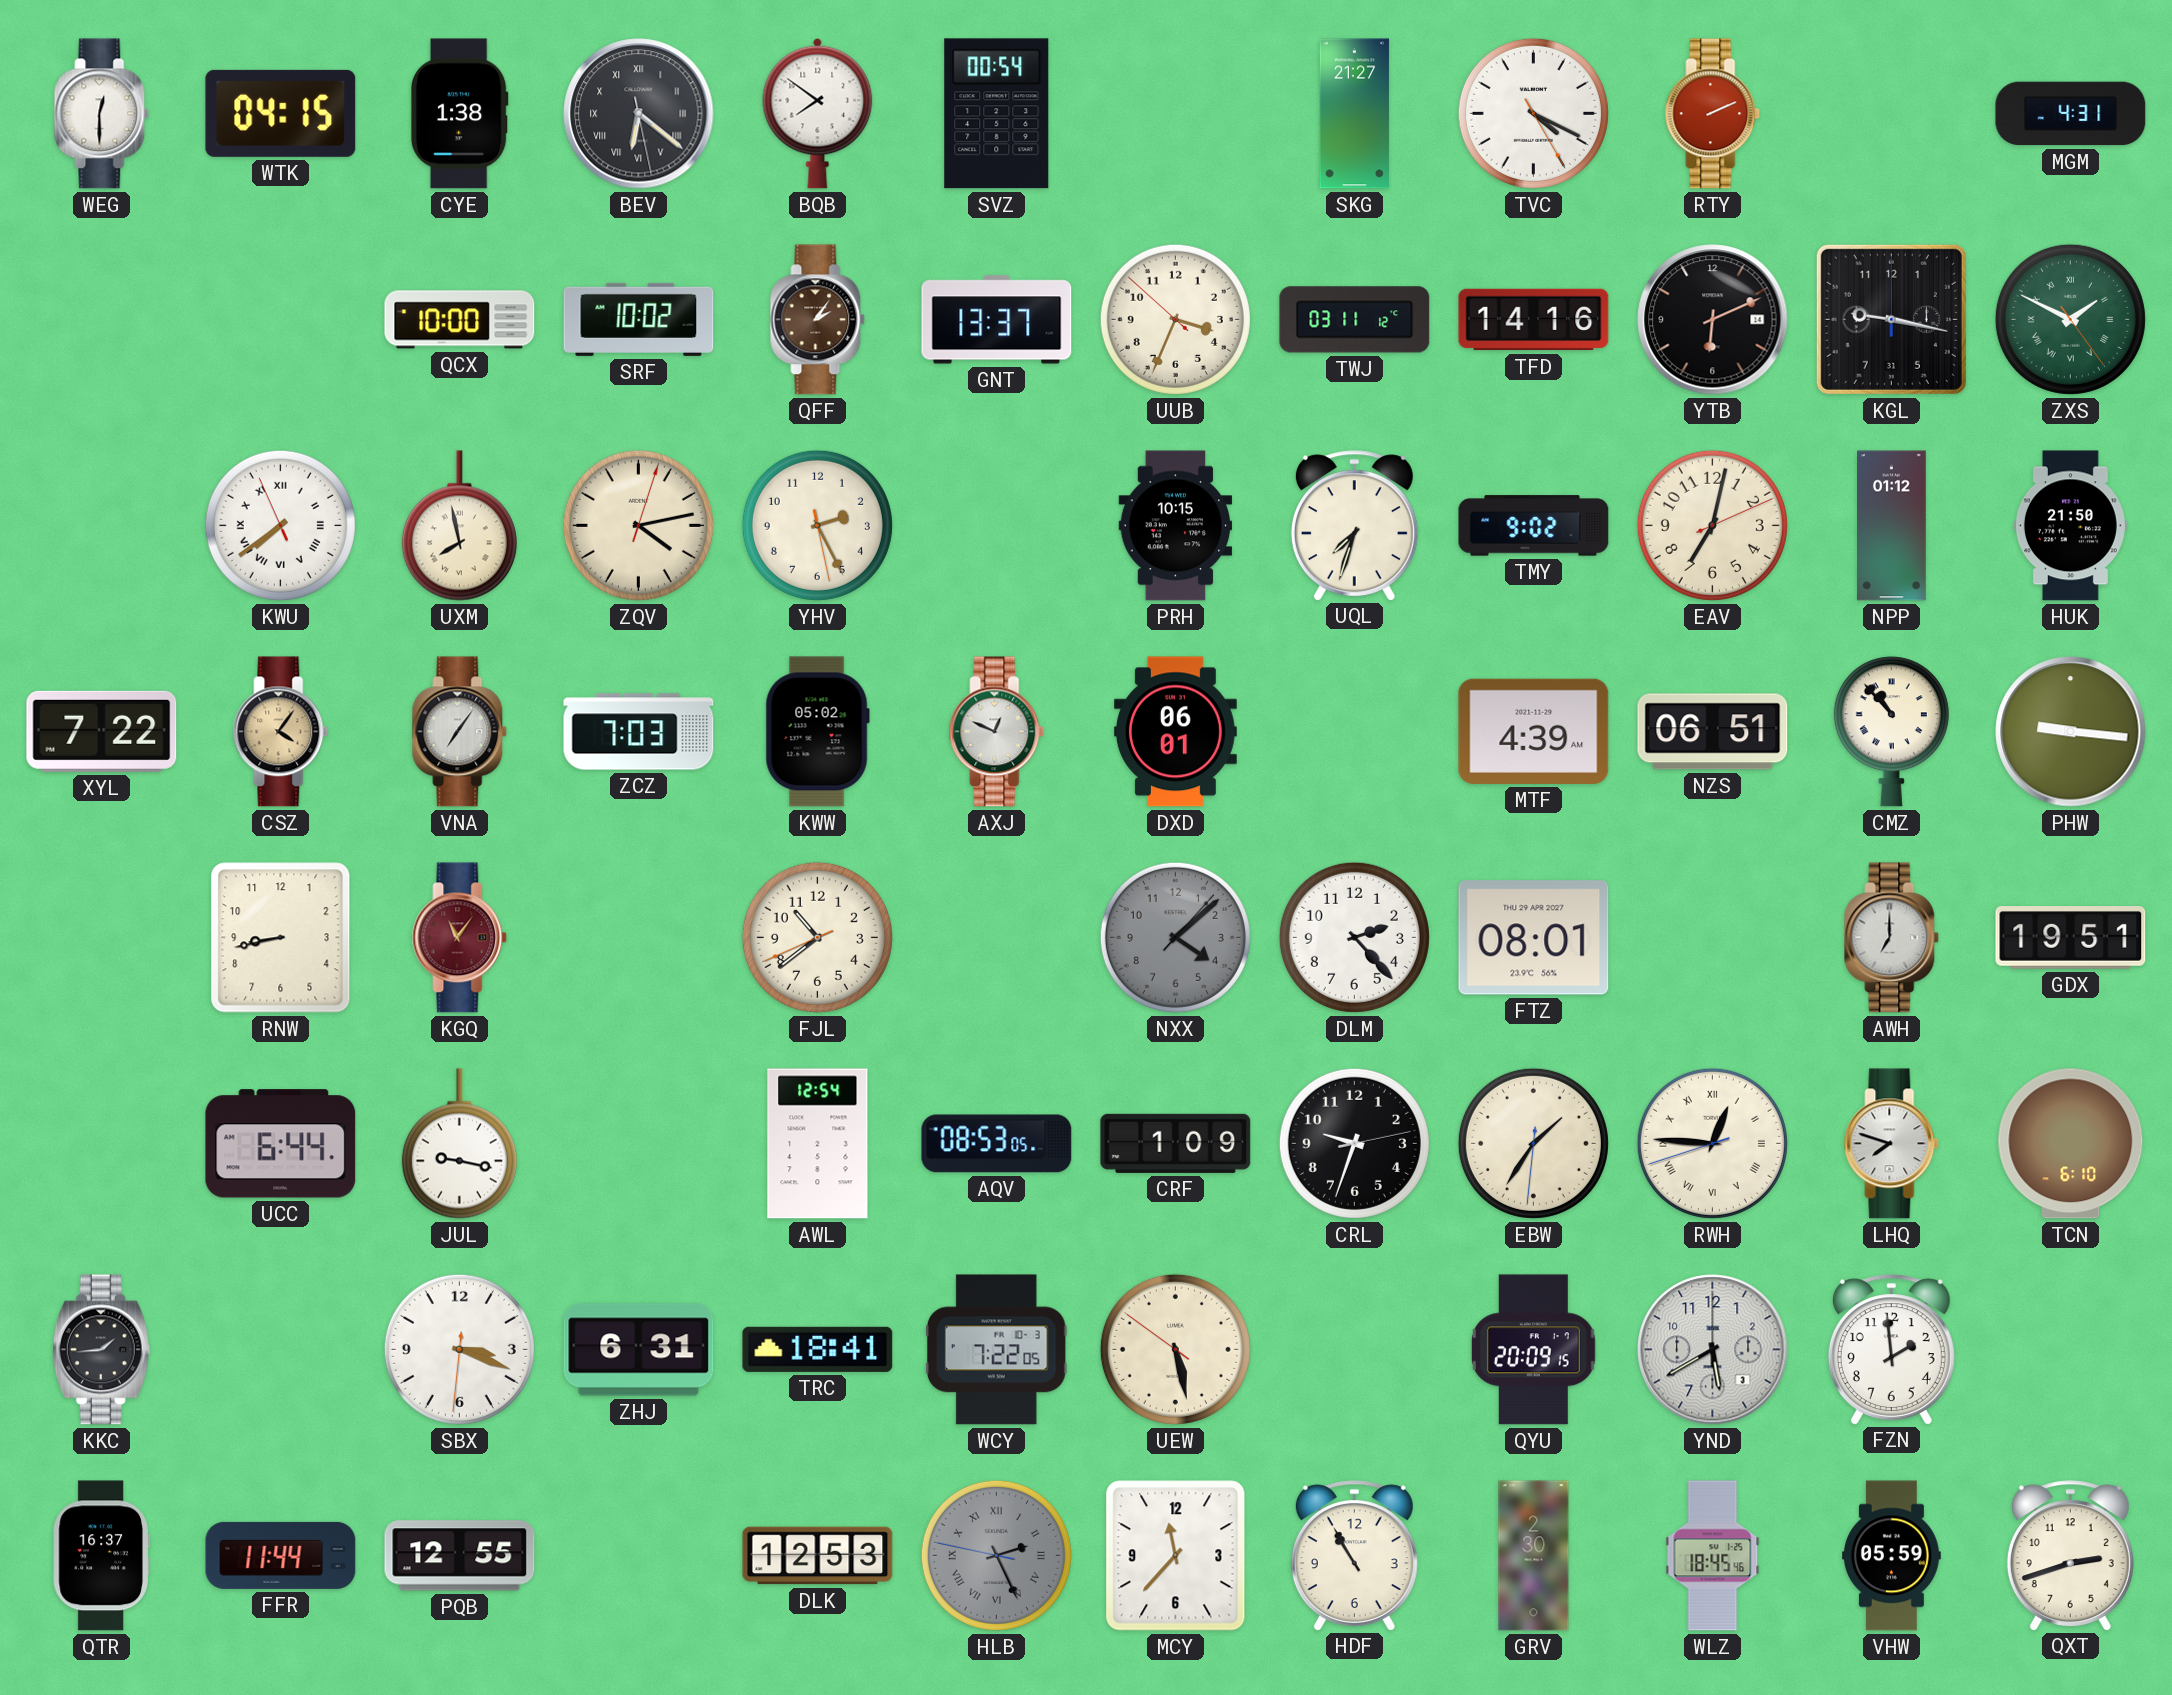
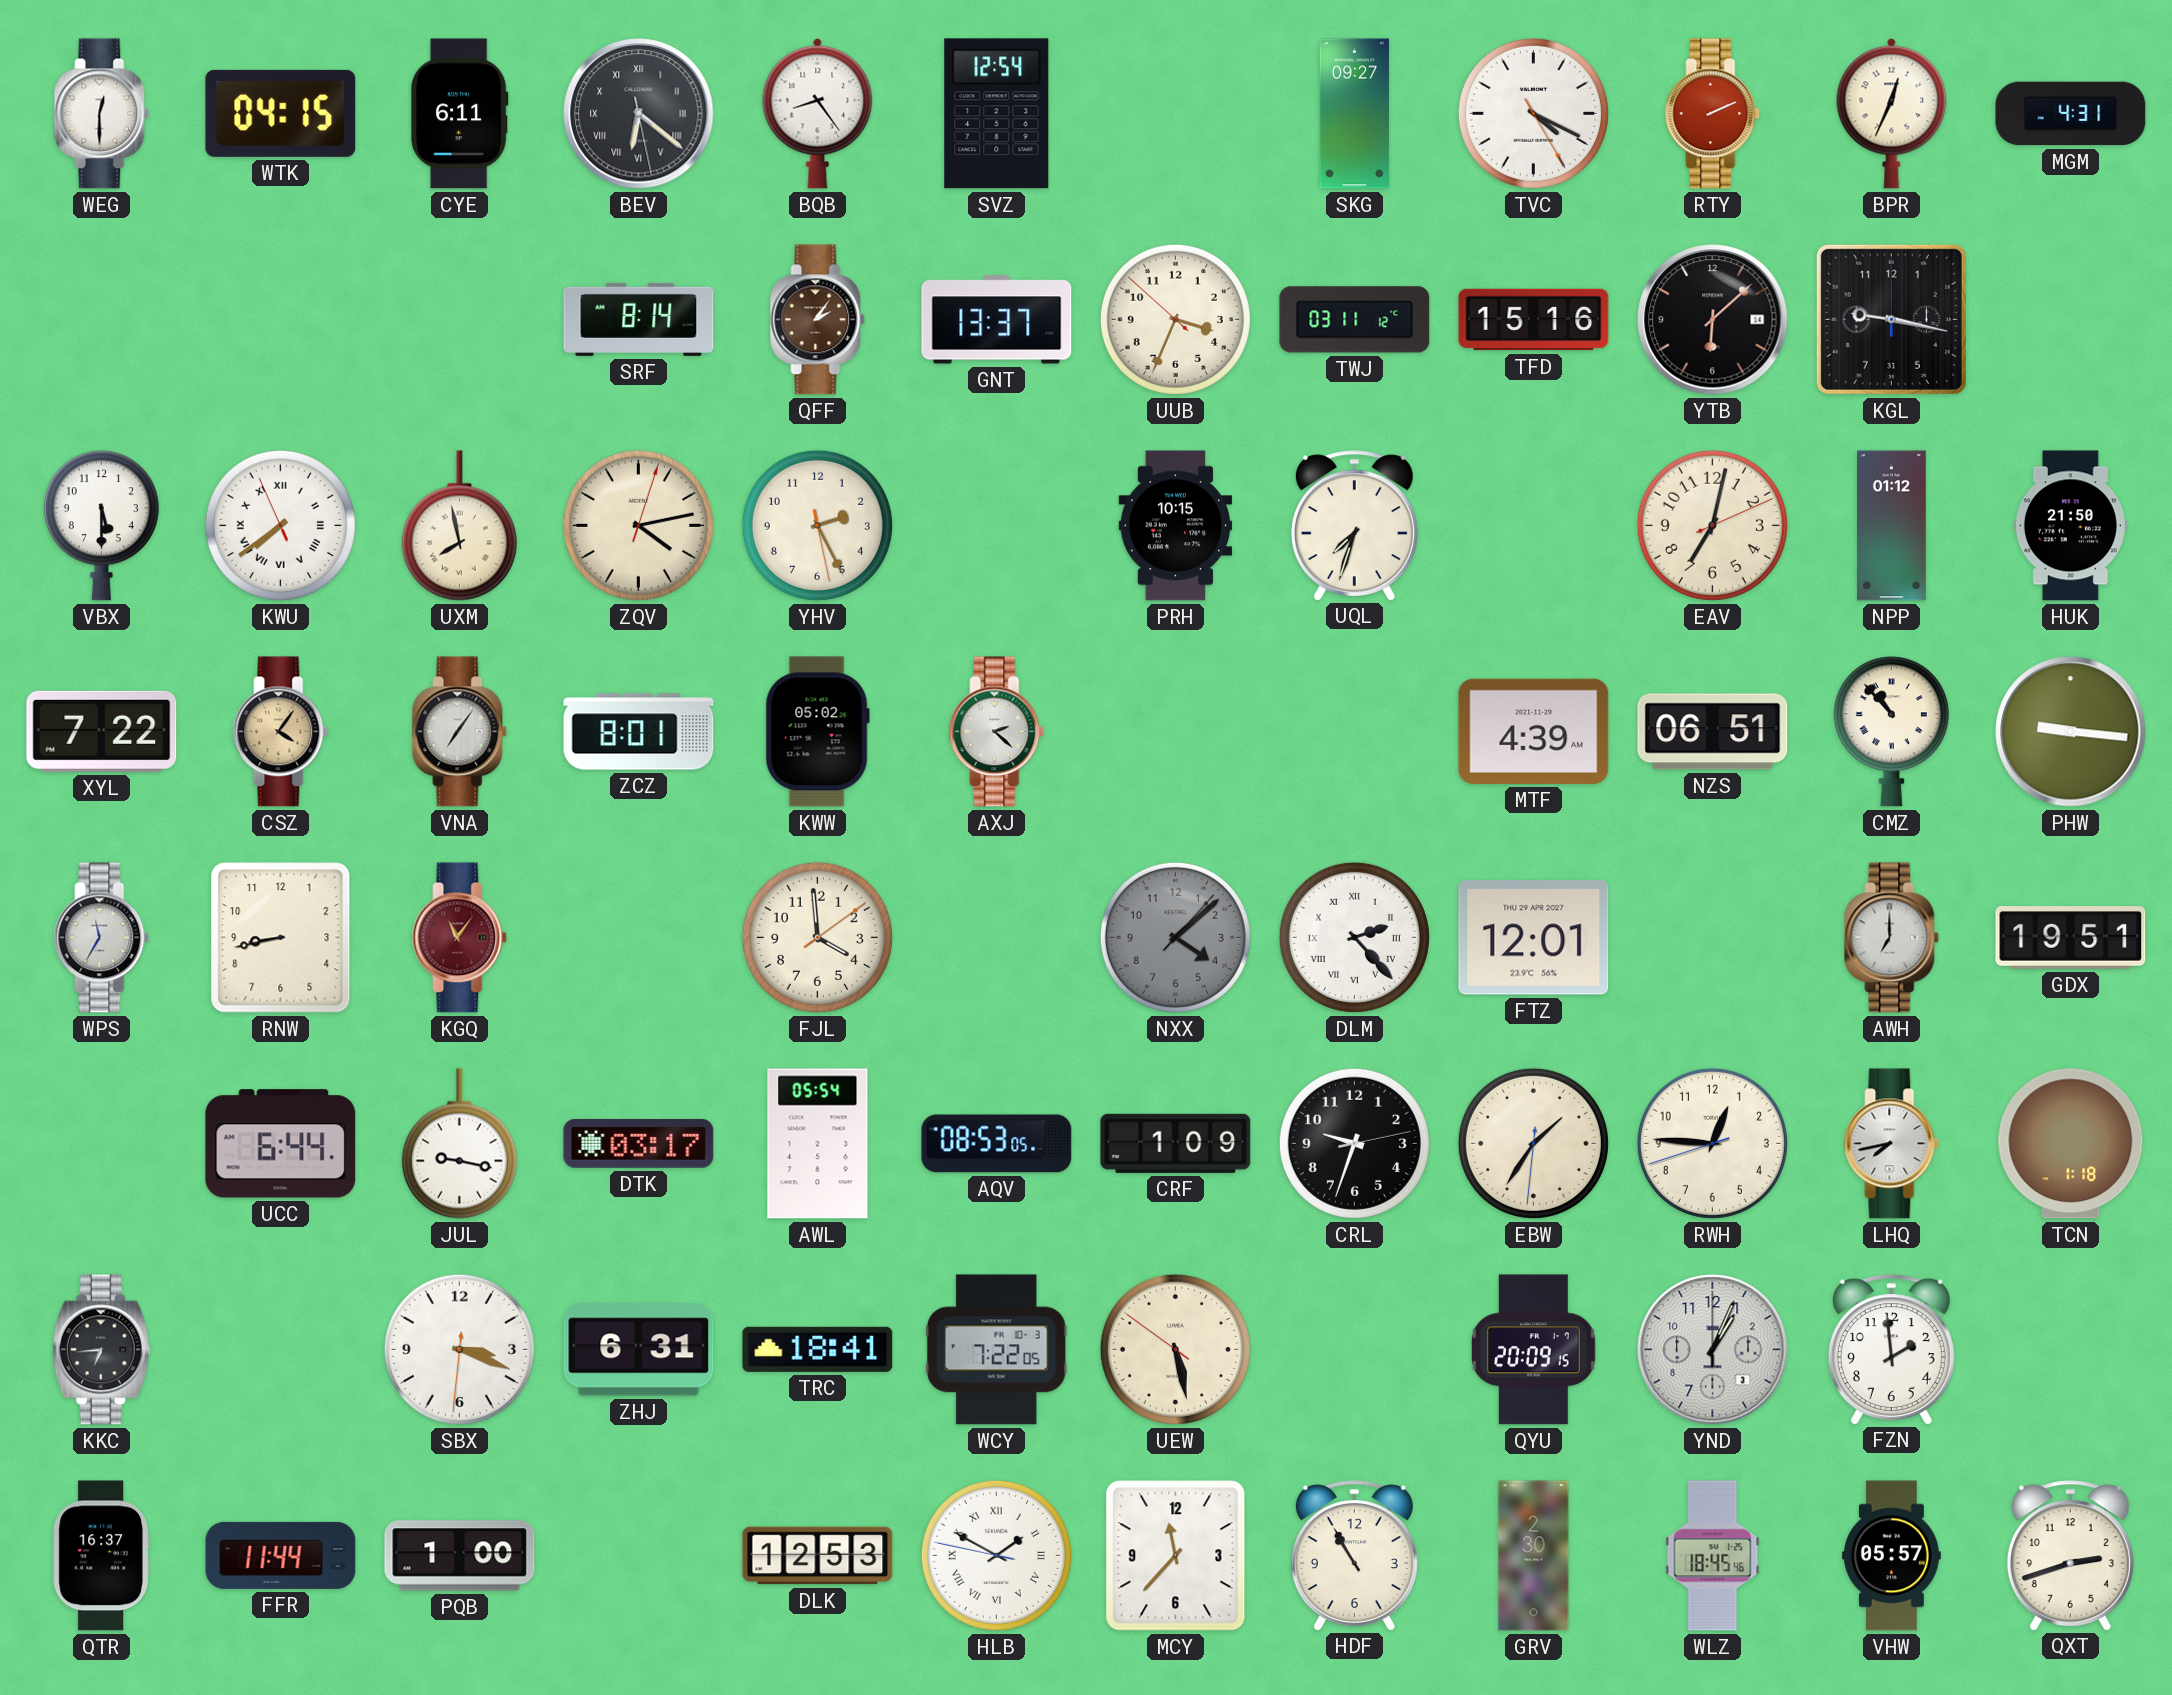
CYE: 1:38 -> 6:11
BQB: 7:51 -> 8:24
SVZ: 00:54 -> 12:54
SKG: 21:27 -> 09:27
BPR: none -> 12:34
QCX: 10:00 -> none
SRF: 10:02 -> 8:14
TFD: 14:16 -> 15:16
YTB: 6:11 -> 6:08
ZXS: 1:49 -> none
VBX: none -> 5:30
TMY: 9:02 -> none
ZCZ: 7:03 -> 8:01
AXJ: 12:49 -> 2:22
DXD: 06:01 -> none
WPS: none -> 11:35
FJL: 10:38 -> 3:59
DLM numerals: Arabic -> Roman
FTZ: 08:01 -> 12:01
DTK: none -> 03:17
AWL: 12:54 -> 05:54
RWH numerals: Roman -> Arabic
LHQ: 7:48 -> 7:43
TCN: 6:10 -> 1:18
KKC: 1:44 -> 6:44
YND: 5:40 -> 1:04
PQB: 12:55 -> 1:00
HLB: 2:25 -> 1:49
HLB dial: grey -> white
VHW: 05:59 -> 05:57
